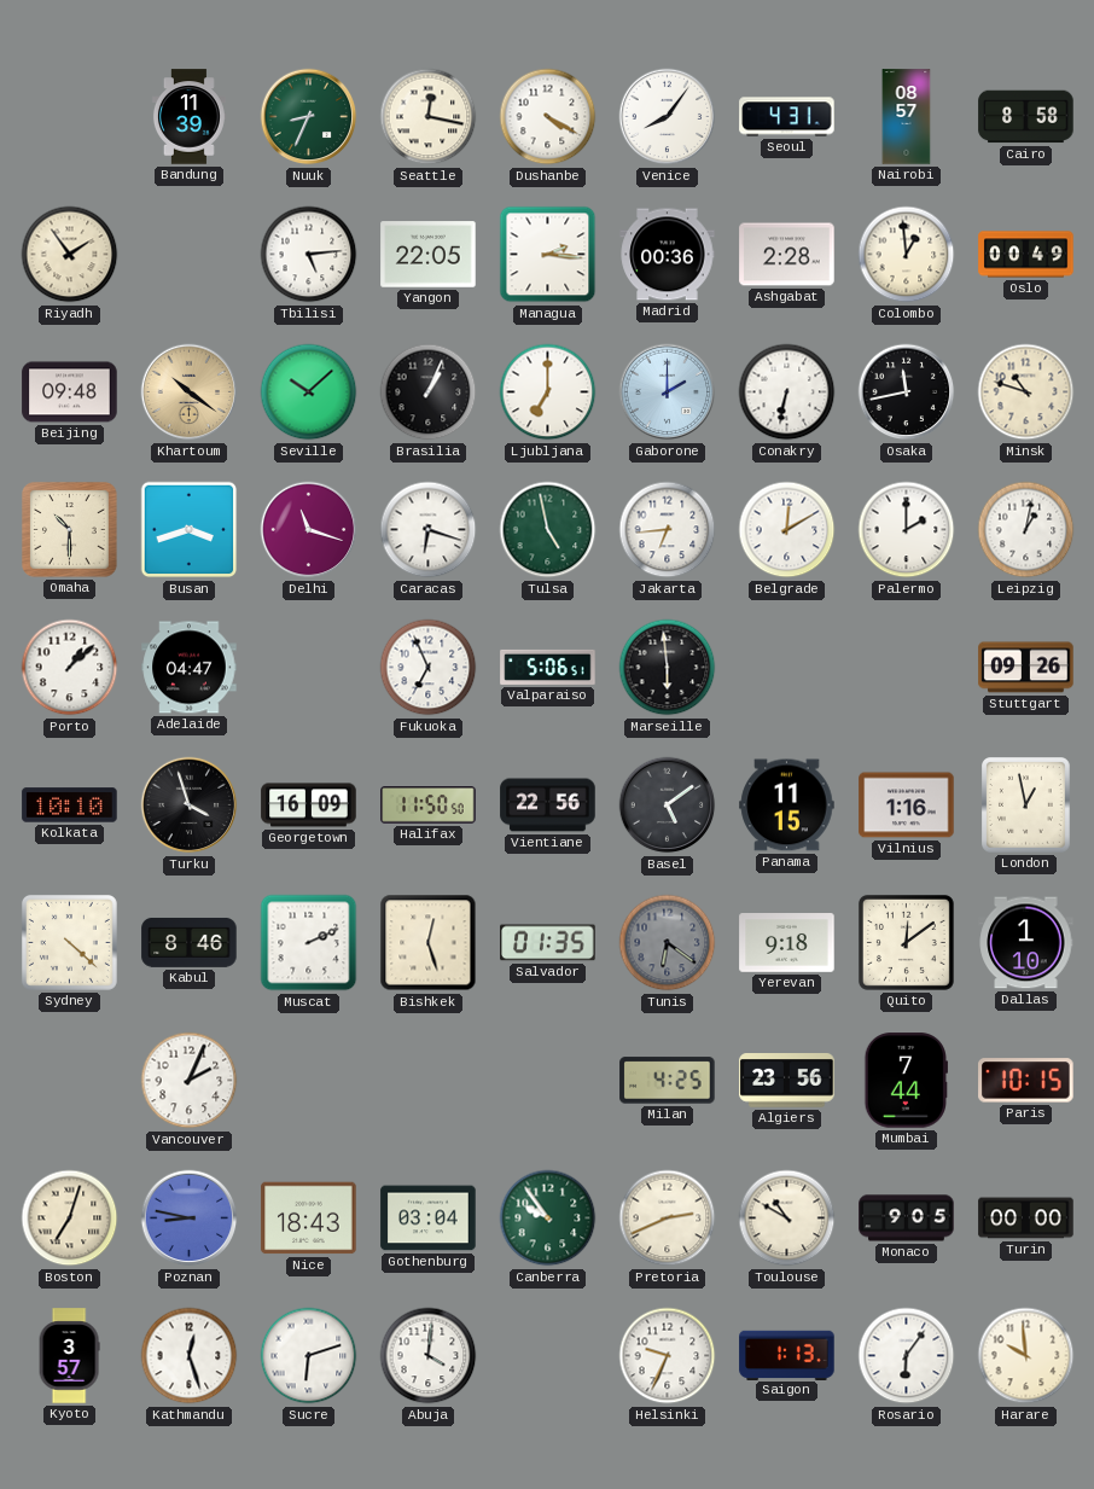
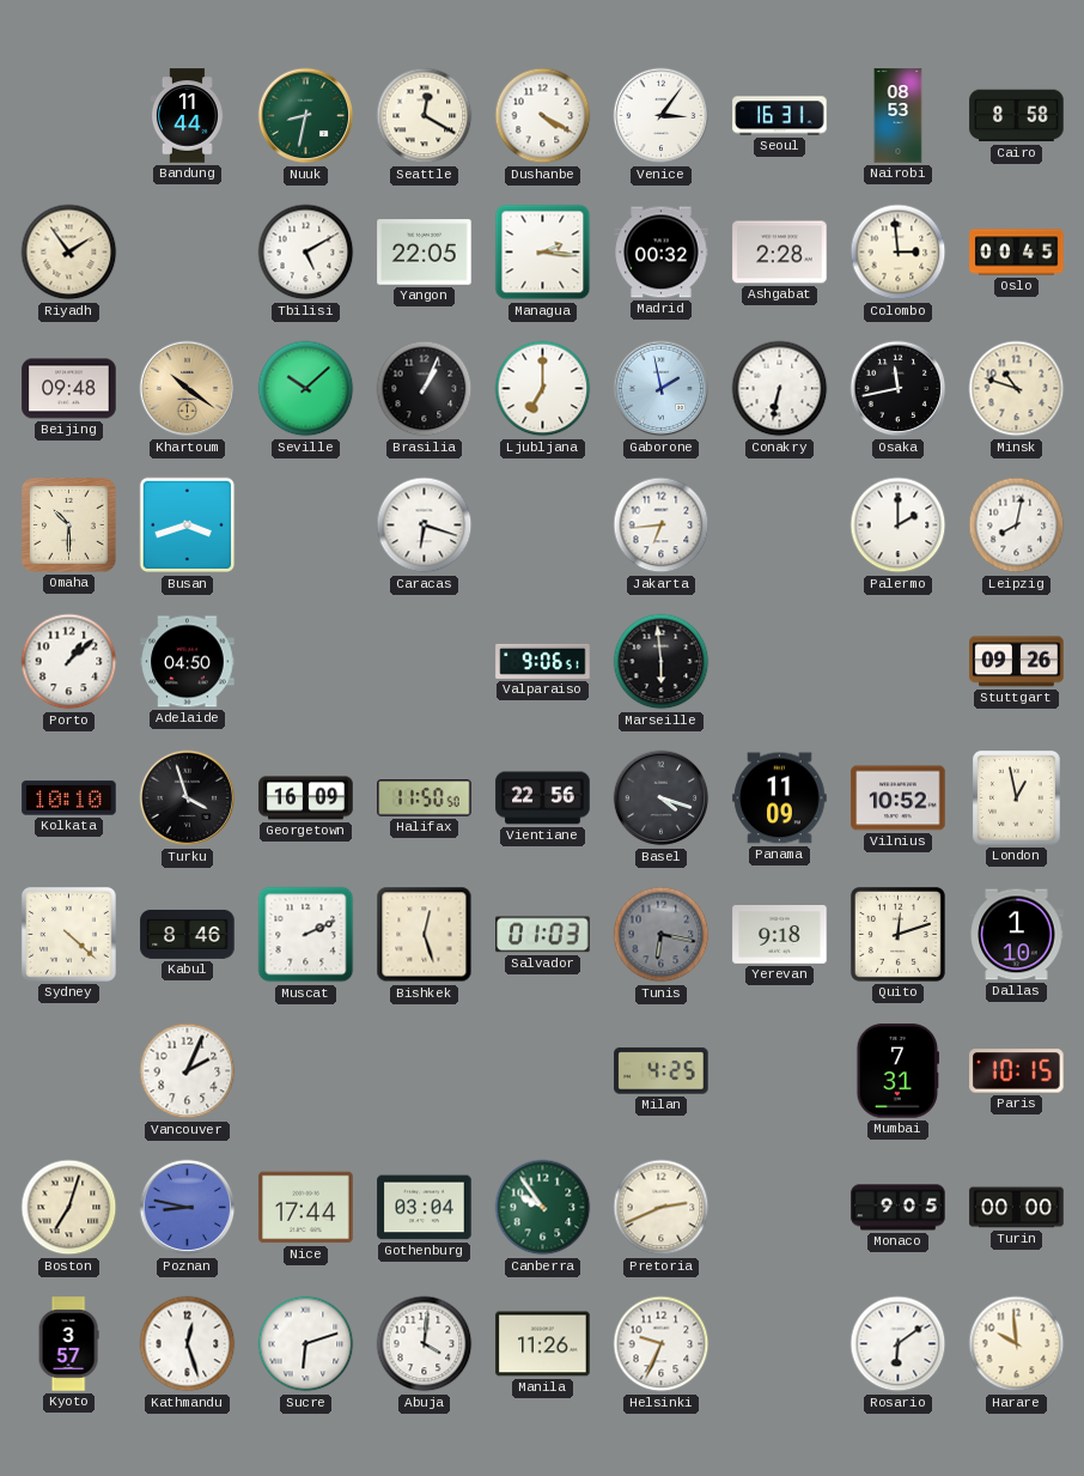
Bandung: 11:39 -> 11:44
Nuuk: 8:34 -> 8:32
Seattle: 12:17 -> 12:20
Venice: 8:06 -> 3:06
Seoul: 4:31 -> 16:31
Nairobi: 08:57 -> 08:53
Tbilisi: 5:14 -> 5:10
Madrid: 00:36 -> 00:32
Colombo: 12:59 -> 2:59
Oslo: 00:49 -> 00:45
Gaborone: 2:00 -> 1:58
Delhi: 11:18 -> none
Tulsa: 4:58 -> none
Belgrade: 12:10 -> none
Leipzig: 1:02 -> 8:02
Adelaide: 04:47 -> 04:50
Fukuoka: 6:56 -> none
Valparaiso: 5:06 -> 9:06
Basel: 5:09 -> 4:18
Panama: 11:15 -> 11:09
Vilnius: 1:16 -> 10:52
Salvador: 01:35 -> 01:03
Tunis: 6:21 -> 6:17
Quito: 12:09 -> 12:12
Algiers: 23:56 -> none
Mumbai: 7:44 -> 7:31
Nice: 18:43 -> 17:44
Toulouse: 10:50 -> none
Manila: none -> 11:26
Saigon: 1:13 -> none
Rosario: 6:06 -> 6:09
